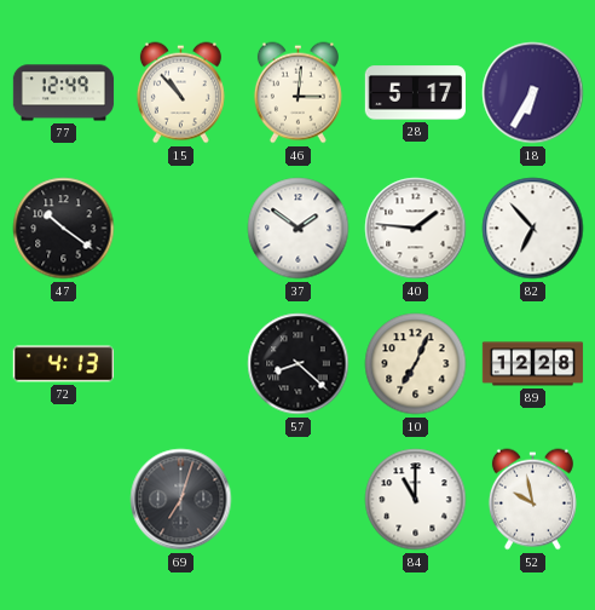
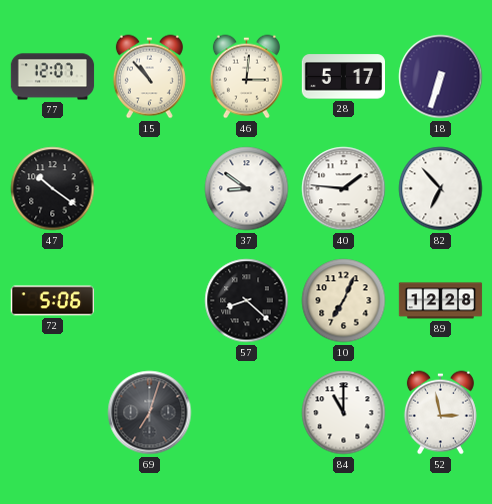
77: 12:49 -> 12:07
18: 6:35 -> 6:33
37: 1:51 -> 8:51
72: 4:13 -> 5:06
52: 9:58 -> 2:58
